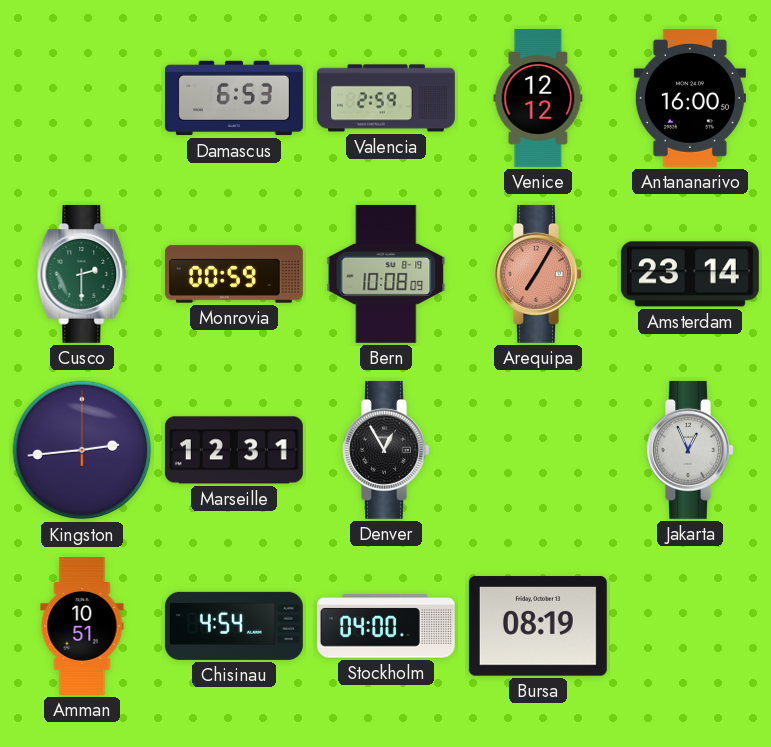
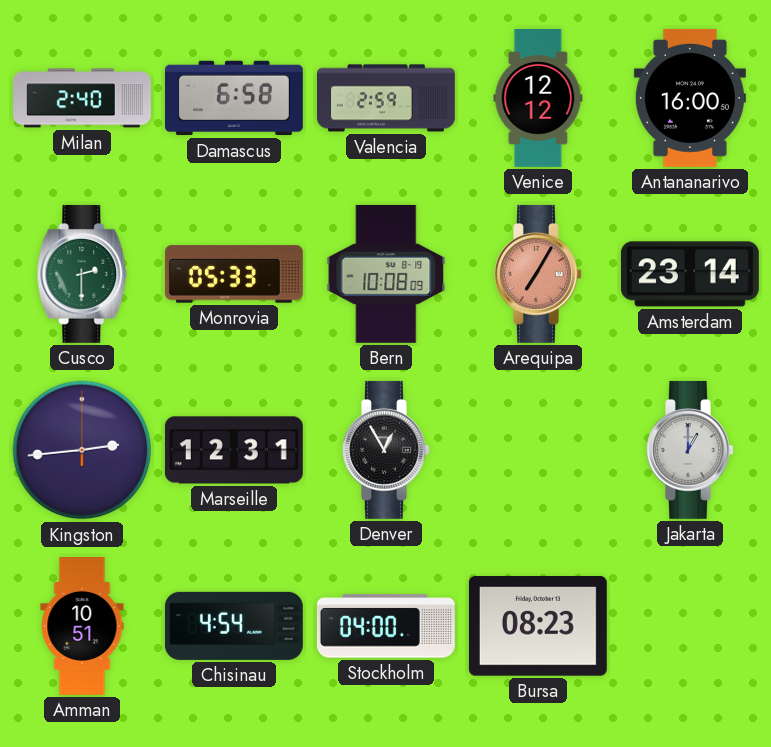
Milan: none -> 2:40
Damascus: 6:53 -> 6:58
Monrovia: 00:59 -> 05:33
Jakarta: 12:56 -> 1:00
Bursa: 08:19 -> 08:23
